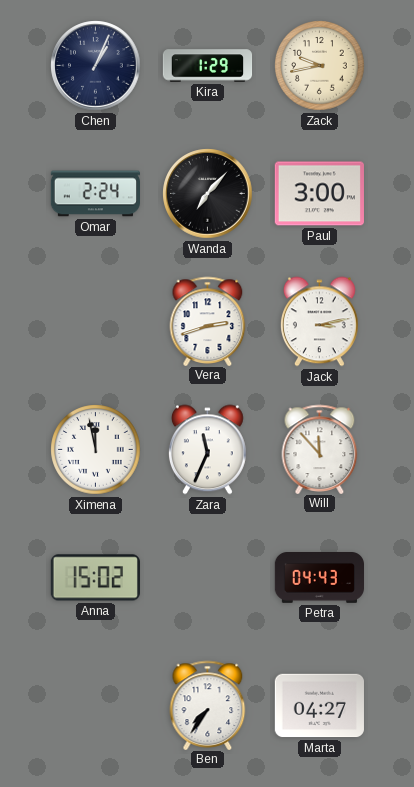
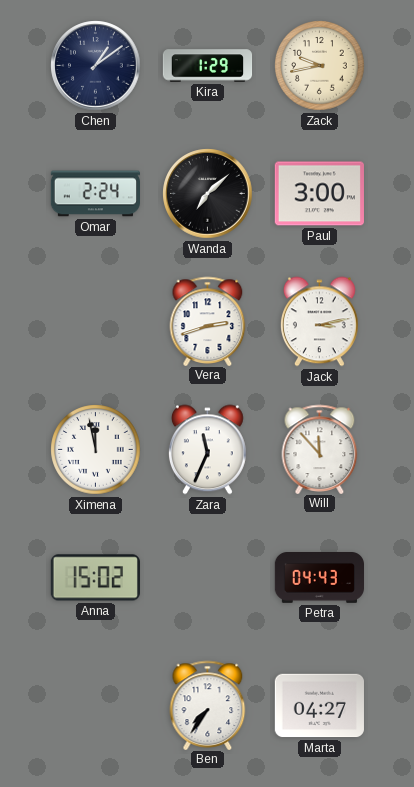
Chen: 1:04 -> 1:09
Wanda: 7:07 -> 7:08
